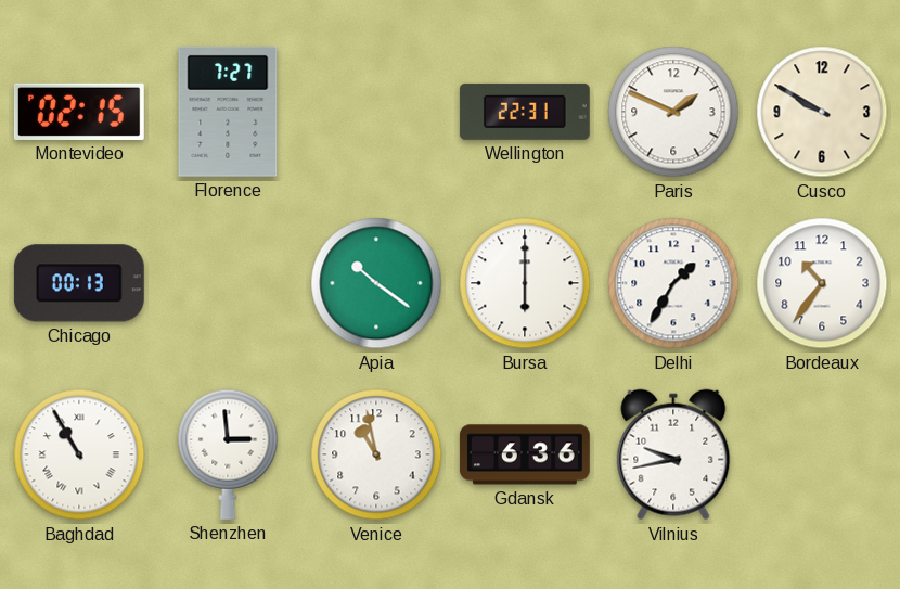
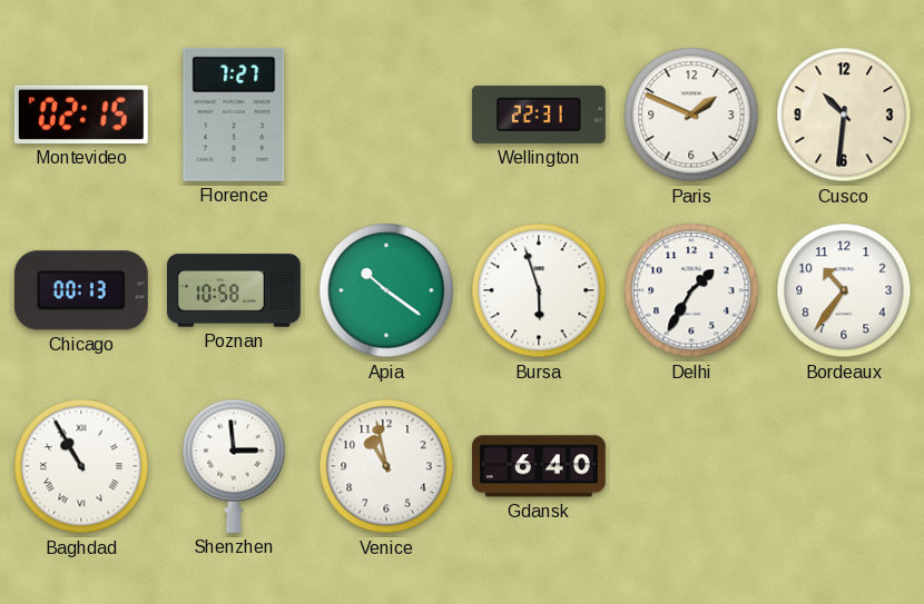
Cusco: 9:50 -> 10:31
Poznan: none -> 10:58
Bursa: 6:00 -> 5:57
Gdansk: 6:36 -> 6:40
Vilnius: 9:43 -> none
